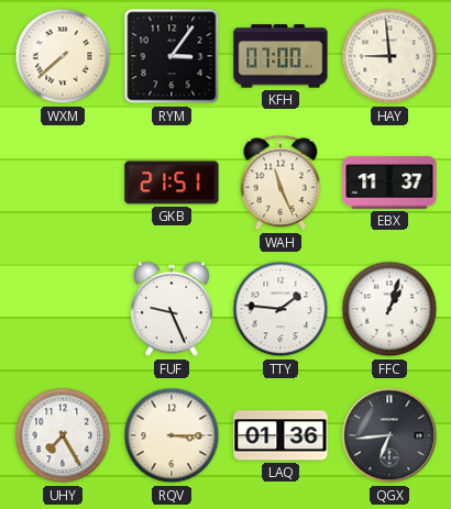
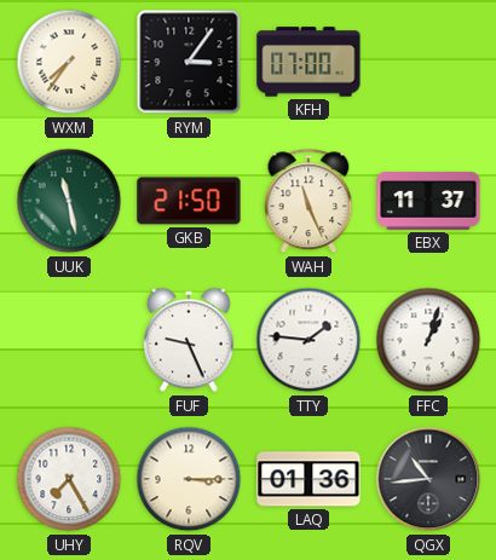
WXM: 7:38 -> 7:36
HAY: 8:59 -> none
UUK: none -> 11:28
GKB: 21:51 -> 21:50
QGX: 6:44 -> 10:44
